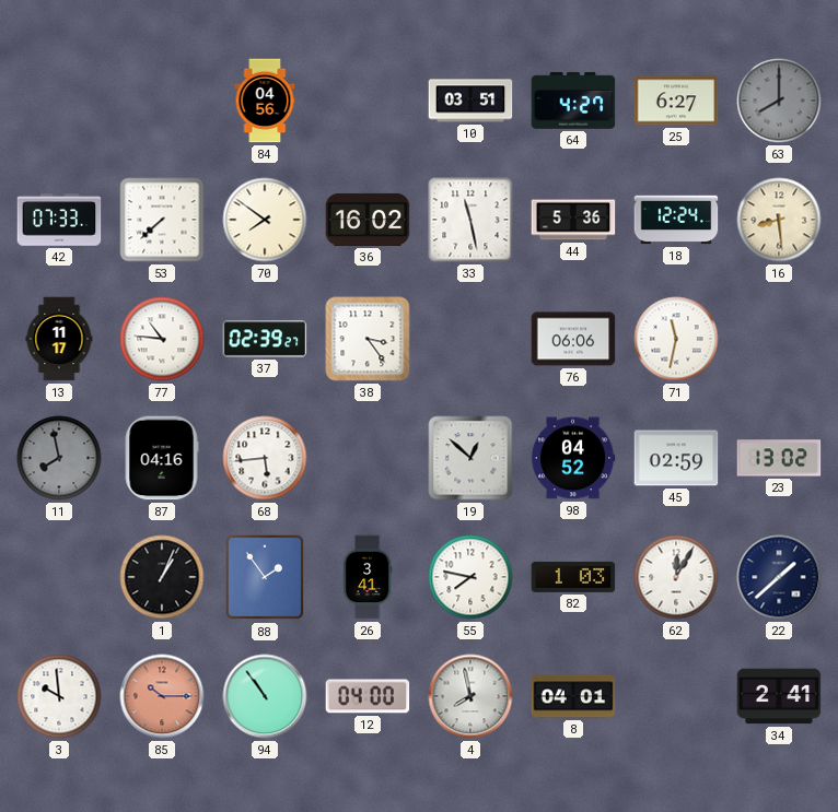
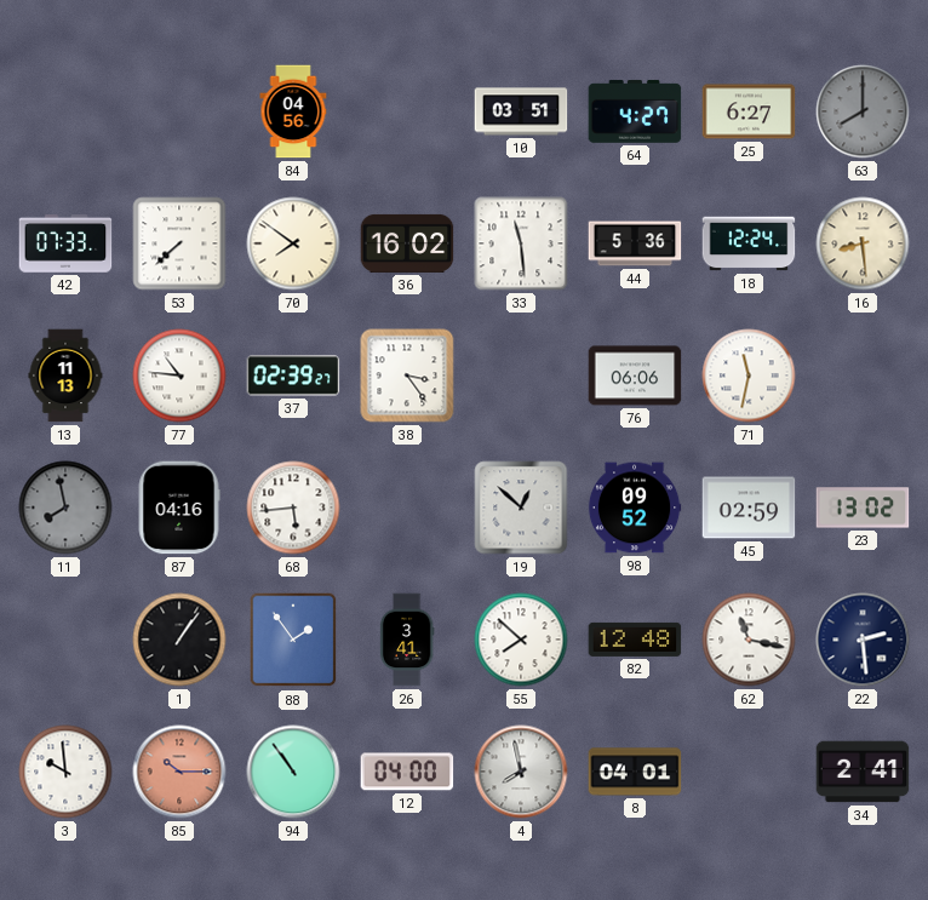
33: 11:28 -> 11:29
13: 11:17 -> 11:13
98: 04:52 -> 09:52
1: 1:04 -> 1:06
55: 7:47 -> 7:52
82: 1:03 -> 12:48
62: 12:05 -> 11:17
22: 1:38 -> 2:29
